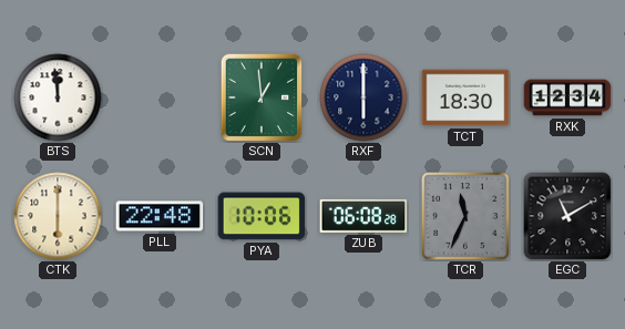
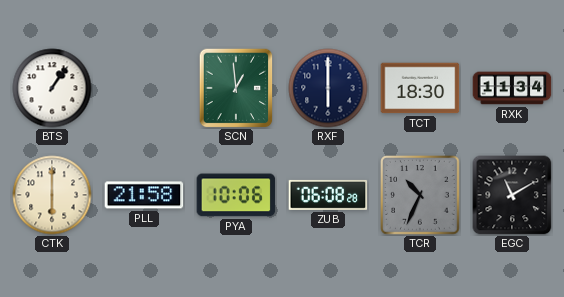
BTS: 11:59 -> 1:06
RXK: 12:34 -> 11:34
PLL: 22:48 -> 21:58
TCR: 11:34 -> 10:34
